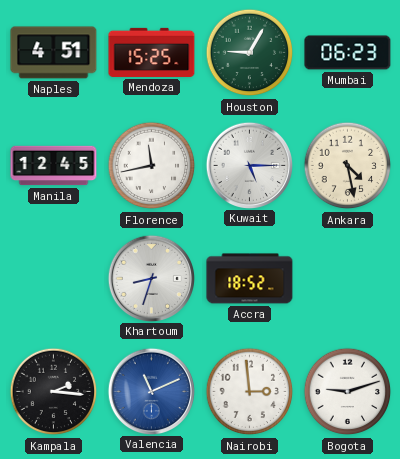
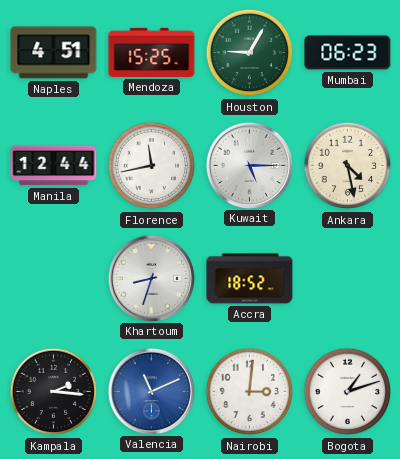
Manila: 12:45 -> 12:44
Nairobi: 2:59 -> 3:01
Bogota: 9:12 -> 1:12
